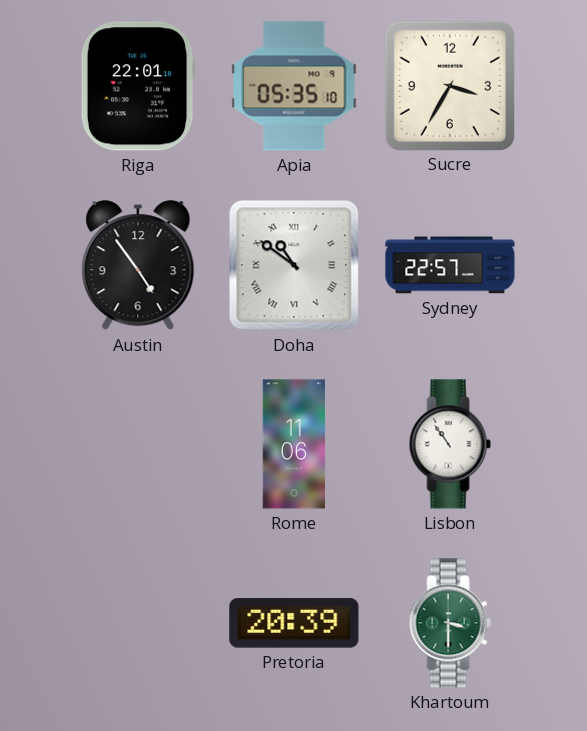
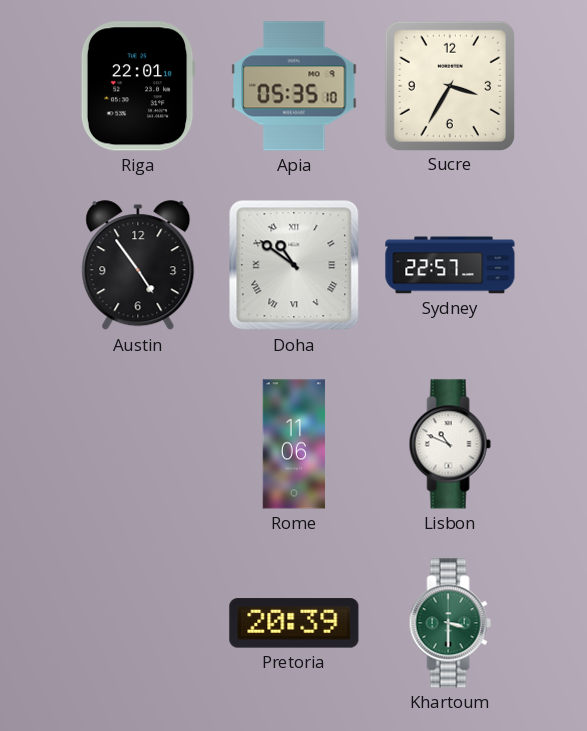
Lisbon: 10:54 -> 10:49
